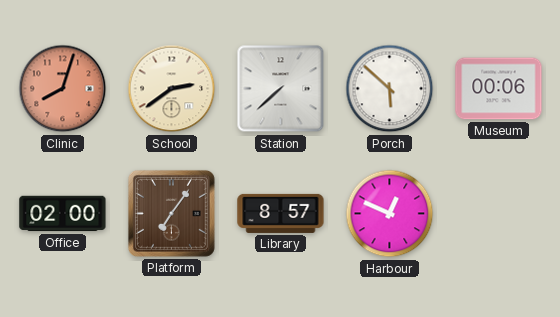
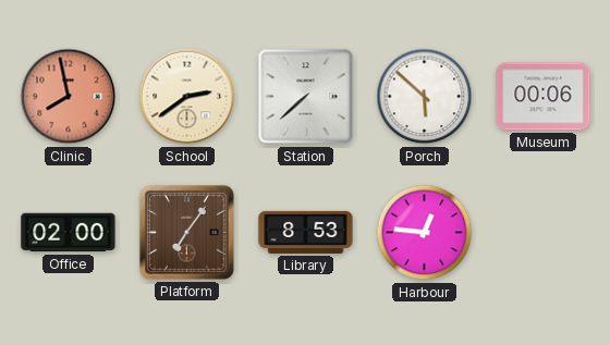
Clinic: 8:03 -> 7:58
Library: 8:57 -> 8:53
Harbour: 12:49 -> 12:46
